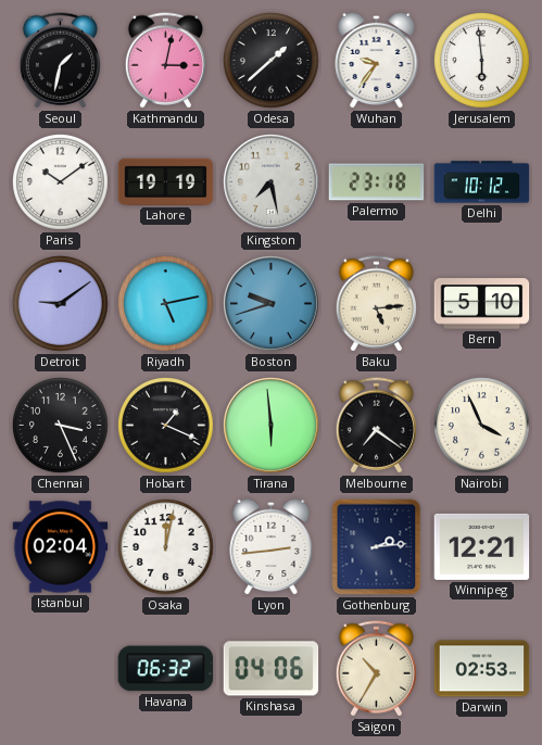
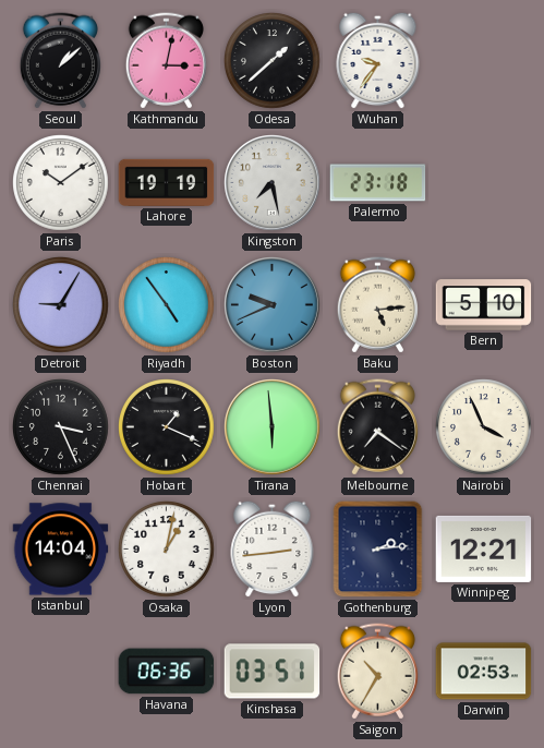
Seoul: 1:32 -> 1:08
Jerusalem: 5:59 -> none
Delhi: 10:12 -> none
Detroit: 9:09 -> 9:05
Riyadh: 5:13 -> 4:54
Boston: 9:42 -> 9:41
Istanbul: 02:04 -> 14:04
Osaka: 12:02 -> 1:02
Havana: 06:32 -> 06:36
Kinshasa: 04:06 -> 03:51
